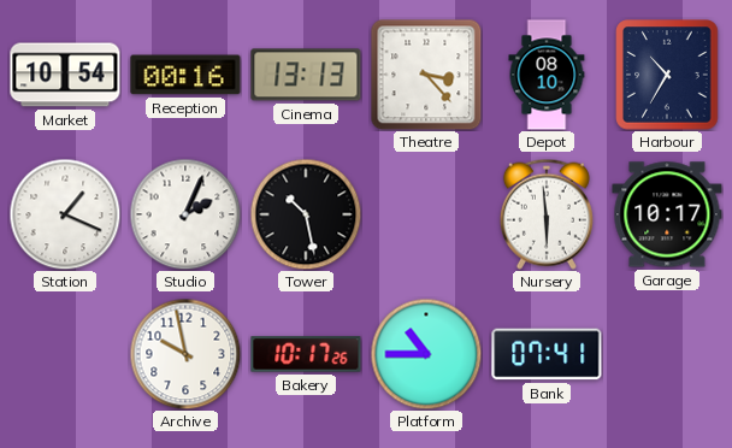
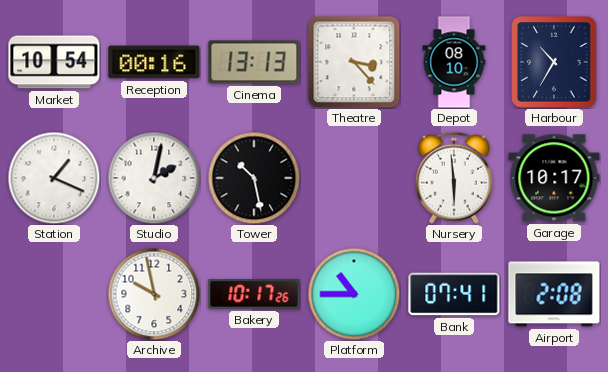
Studio: 2:04 -> 2:02
Airport: none -> 2:08
